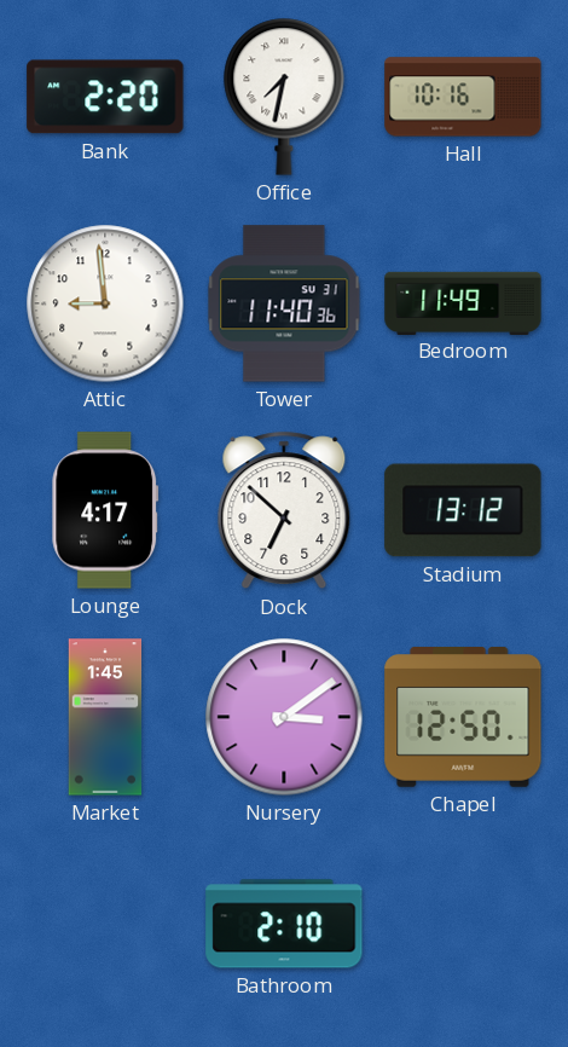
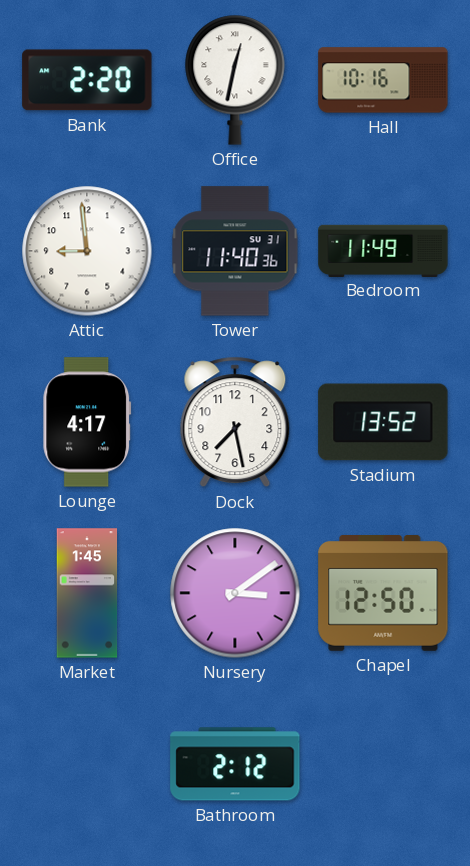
Office: 7:32 -> 12:32
Dock: 6:52 -> 7:28
Stadium: 13:12 -> 13:52
Bathroom: 2:10 -> 2:12
